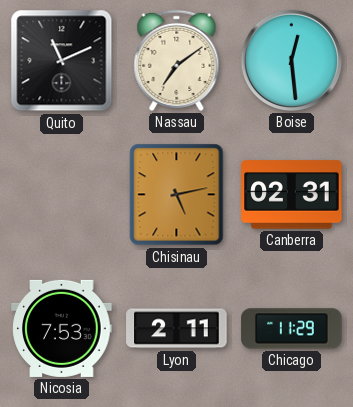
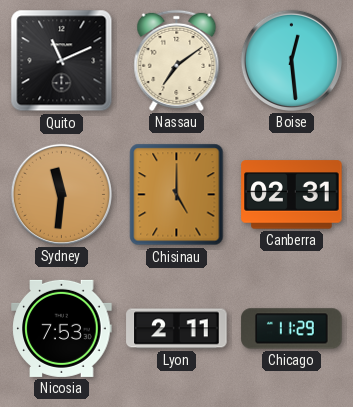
Sydney: none -> 11:31
Chisinau: 5:13 -> 5:00
